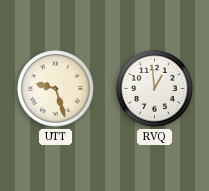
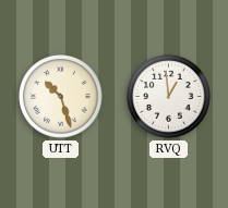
UTT: 9:27 -> 10:27
